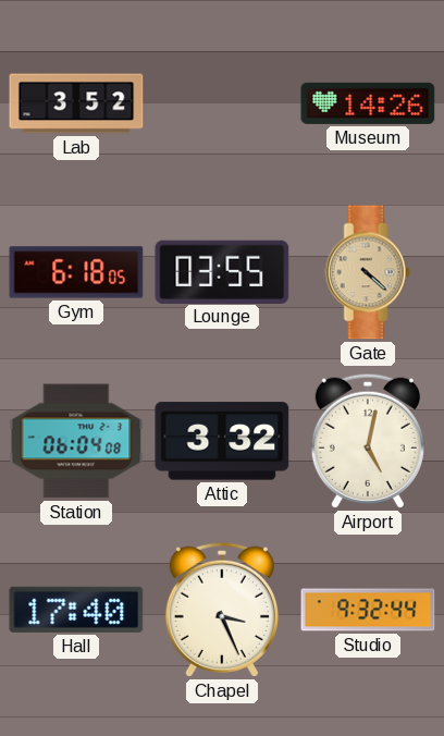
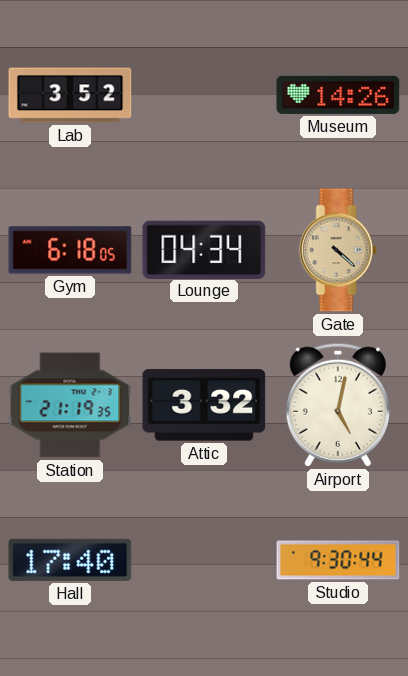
Lounge: 03:55 -> 04:34
Station: 06:04 -> 21:19
Chapel: 3:26 -> none
Studio: 9:32 -> 9:30
